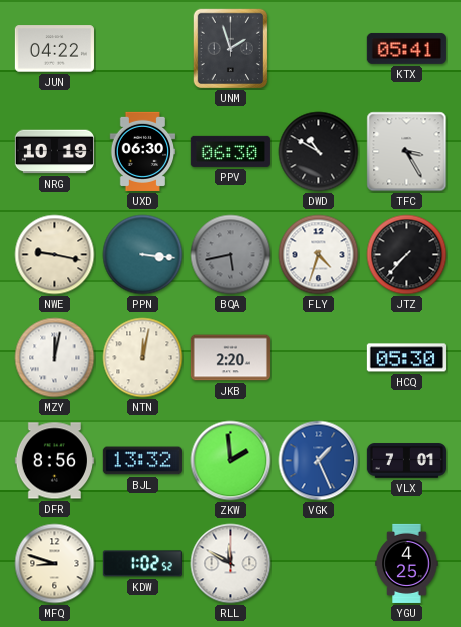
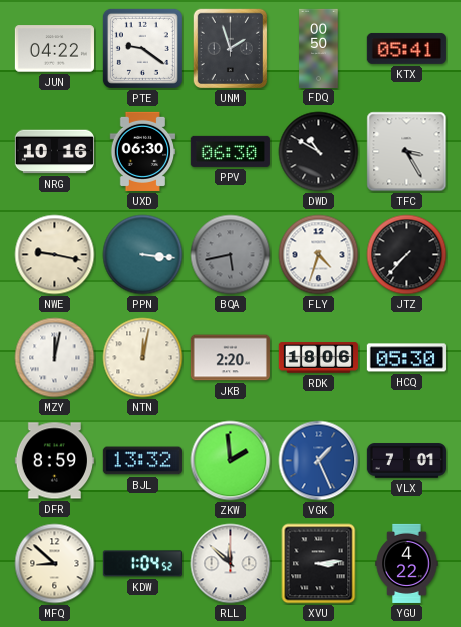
PTE: none -> 9:21
FDQ: none -> 00:50
NRG: 10:19 -> 10:16
RDK: none -> 18:06
DFR: 8:56 -> 8:59
MFQ: 8:48 -> 8:52
KDW: 1:02 -> 1:04
RLL: 11:50 -> 11:52
XVU: none -> 3:14
YGU: 4:25 -> 4:22
